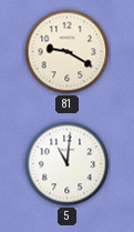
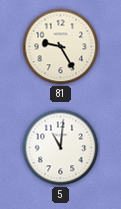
81: 9:20 -> 9:25
